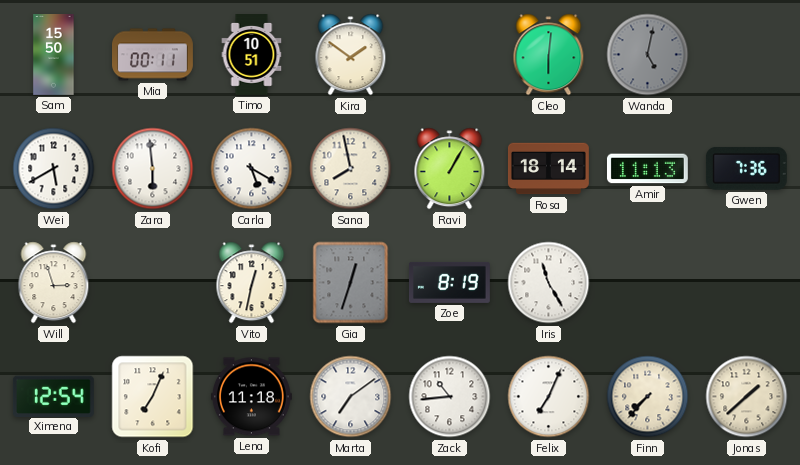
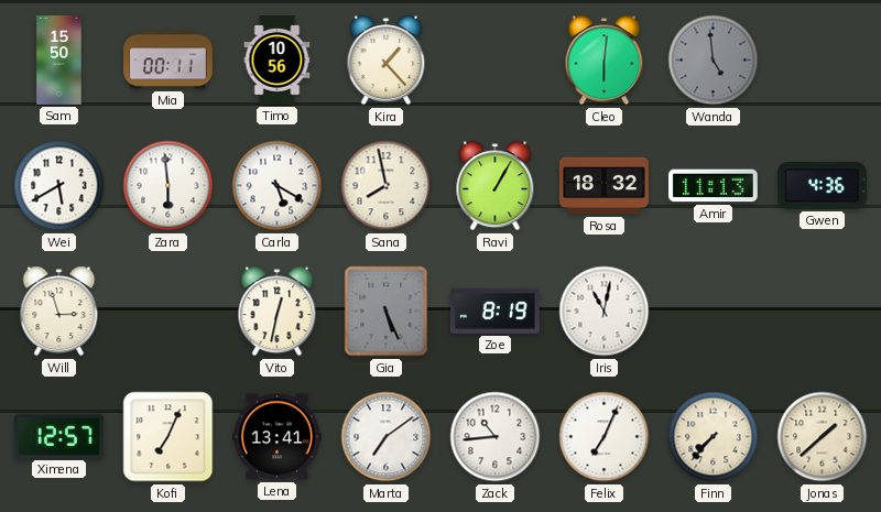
Timo: 10:51 -> 10:56
Kira: 1:51 -> 1:23
Wanda: 5:02 -> 4:59
Rosa: 18:14 -> 18:32
Gwen: 7:36 -> 4:36
Gia: 12:33 -> 5:26
Iris: 11:25 -> 11:02
Ximena: 12:54 -> 12:57
Lena: 11:18 -> 13:41
